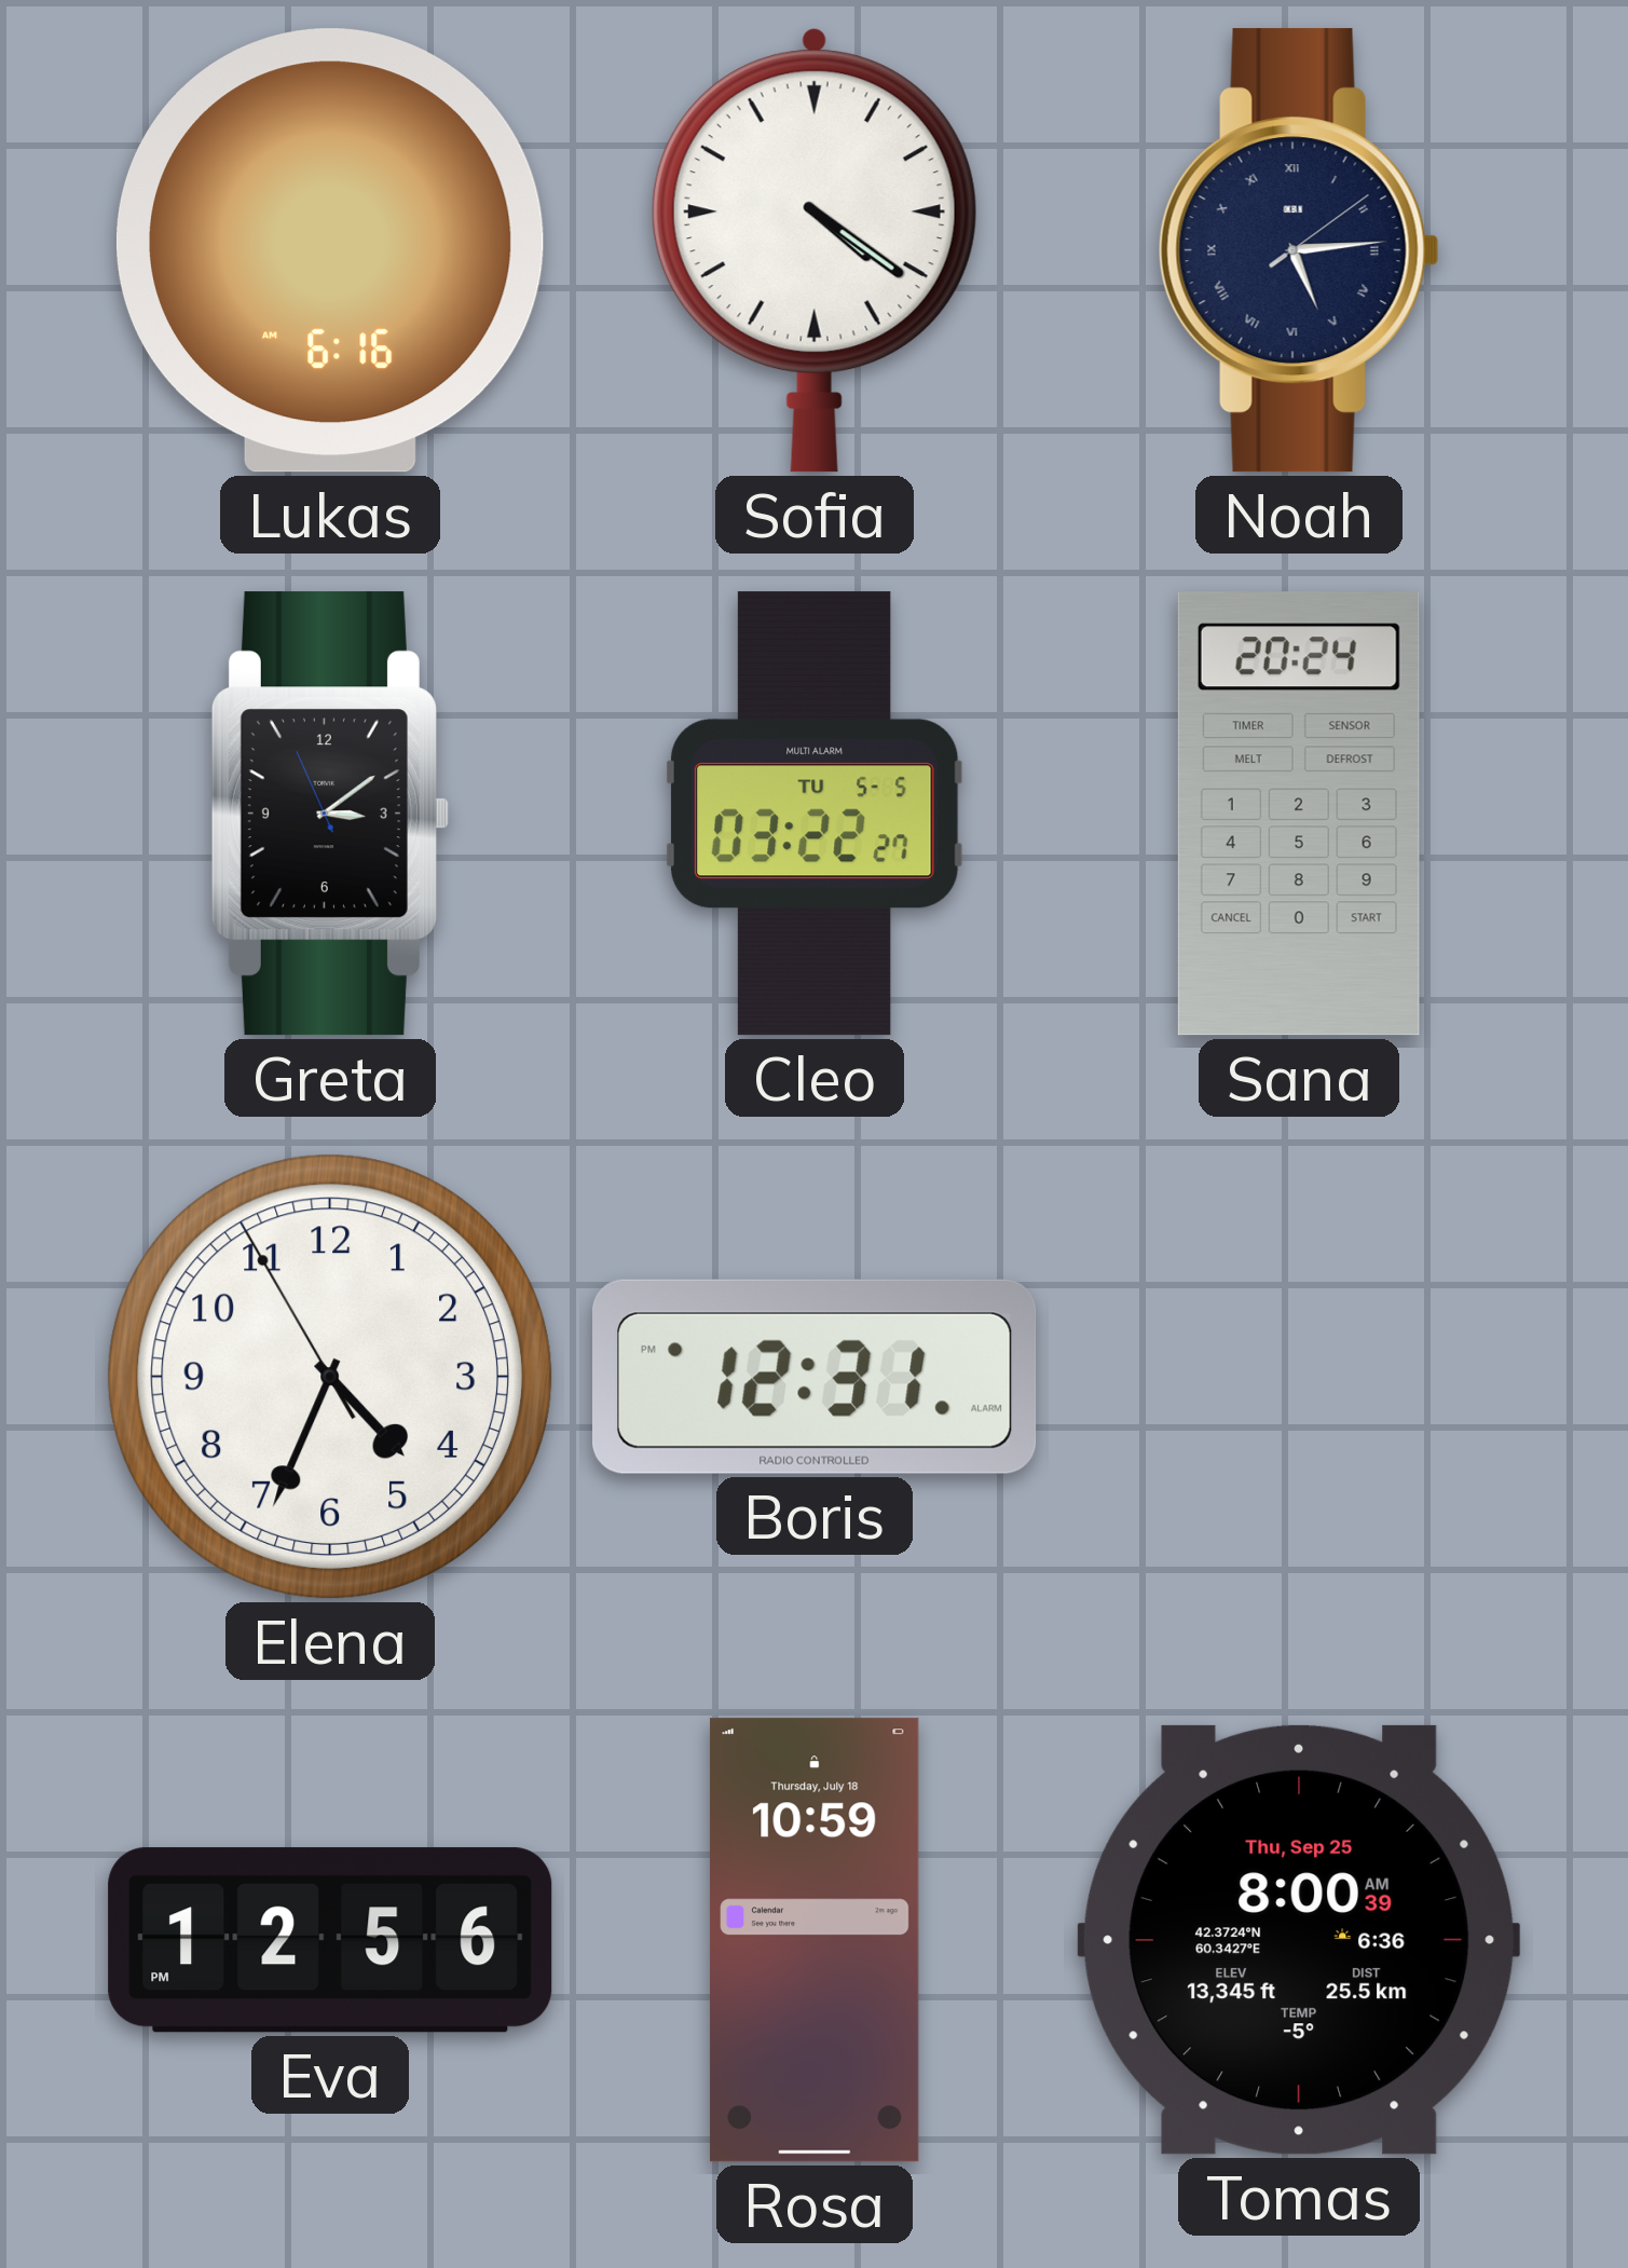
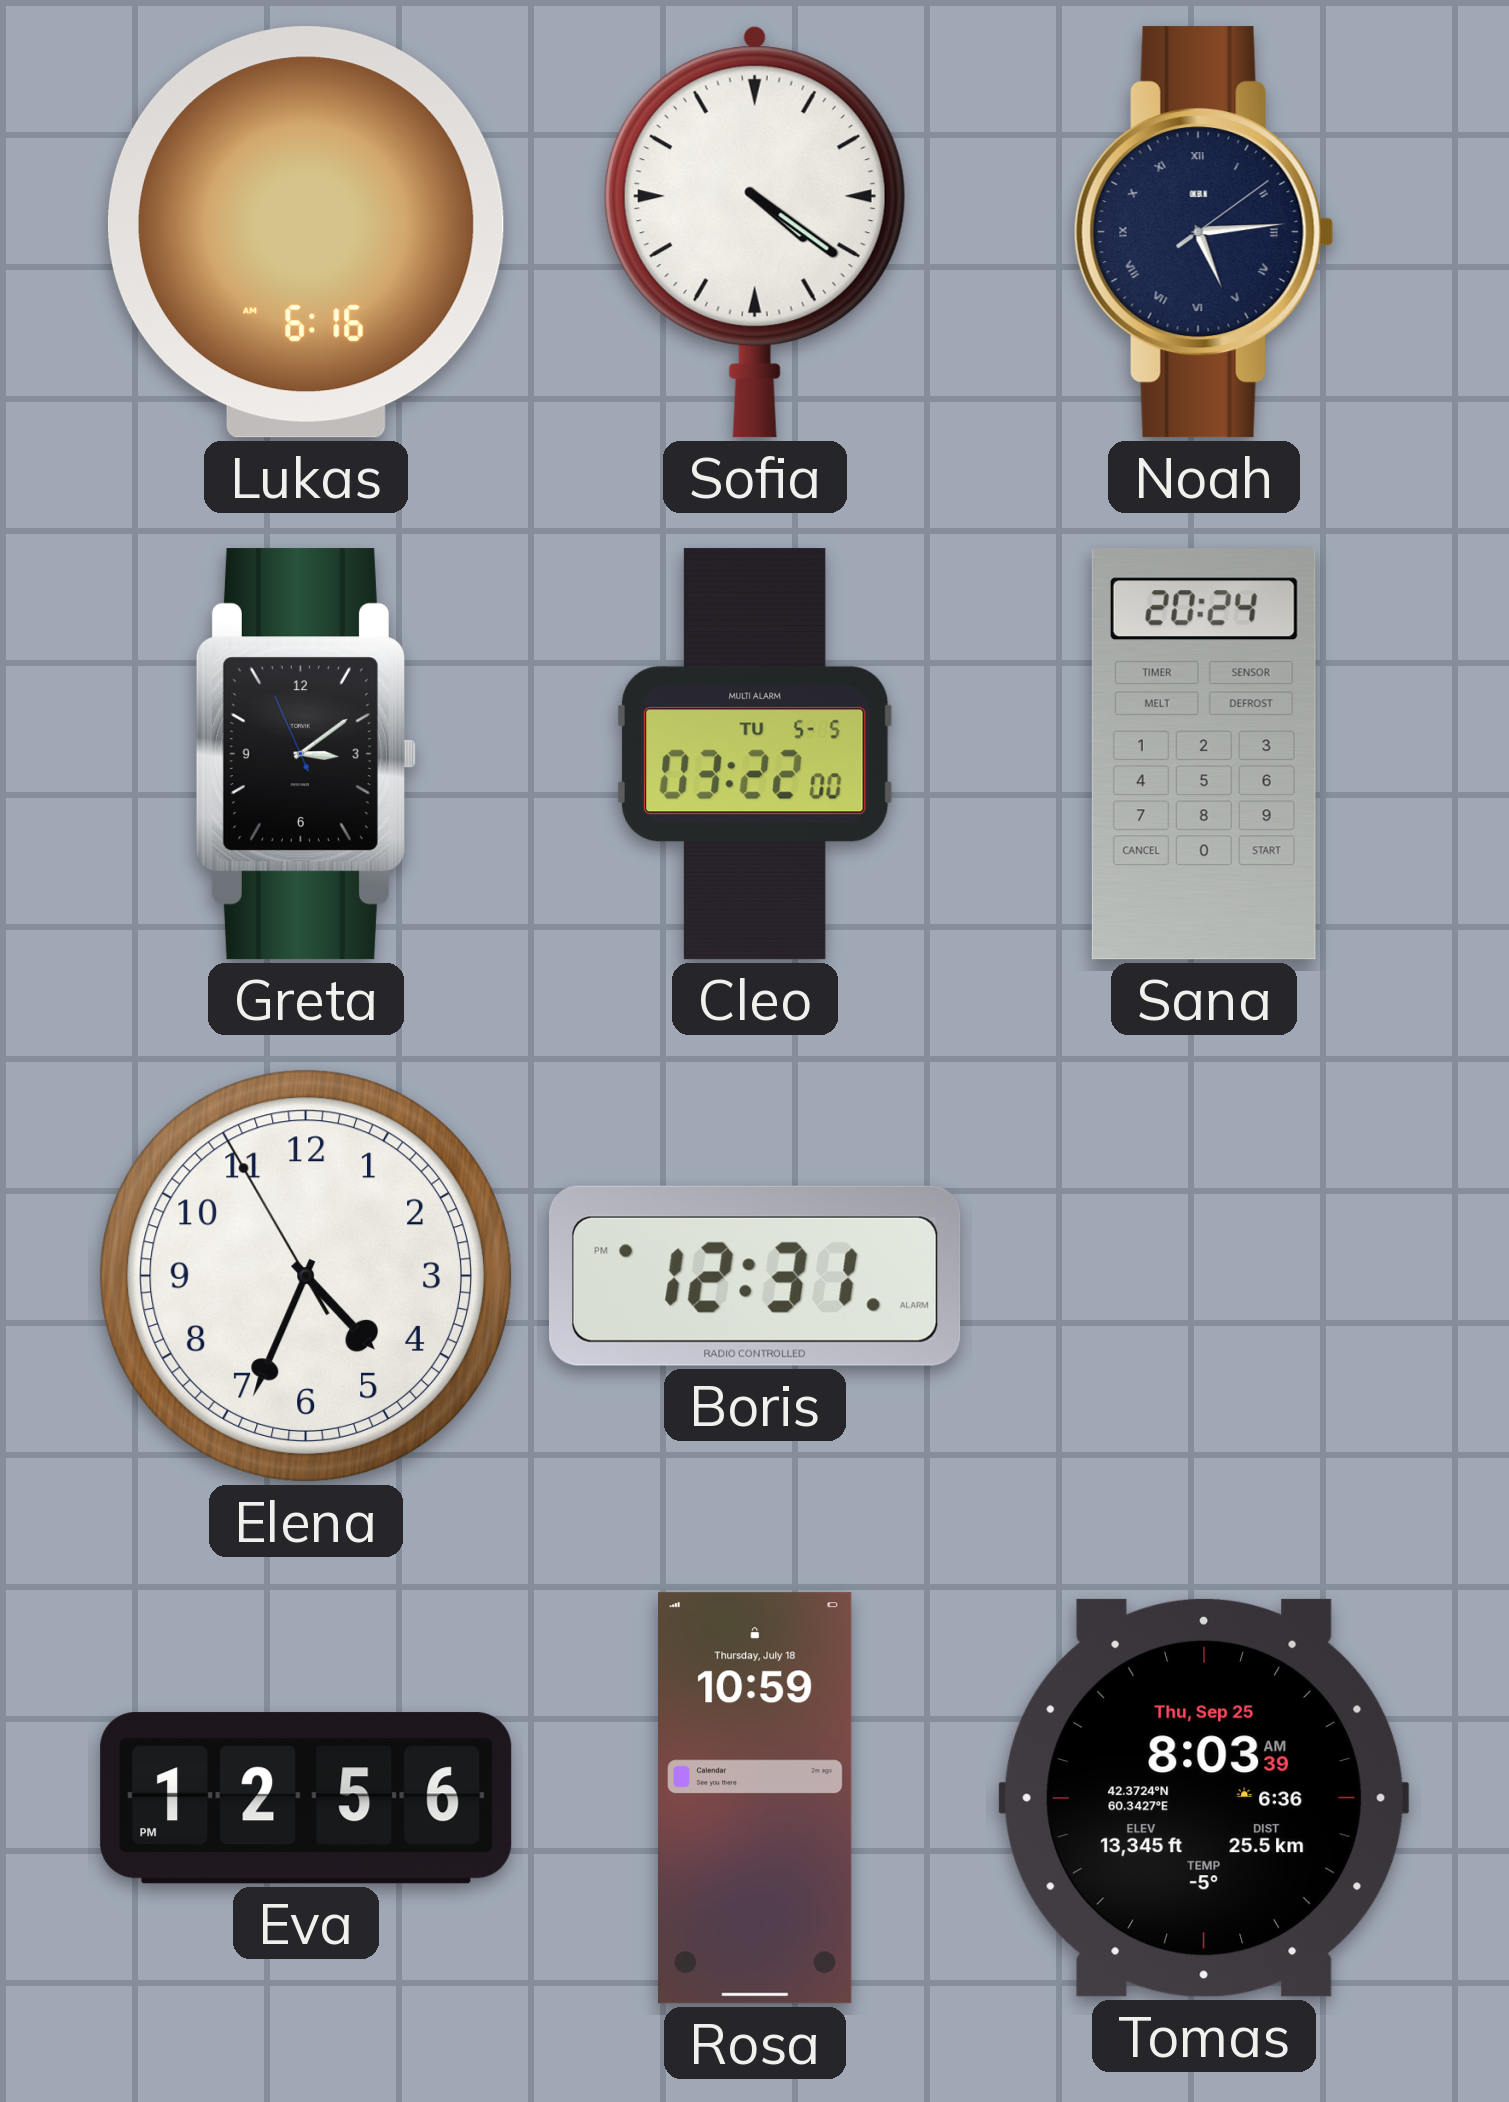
Cleo: 03:22:27 -> 03:22:00
Tomas: 8:00 -> 8:03
